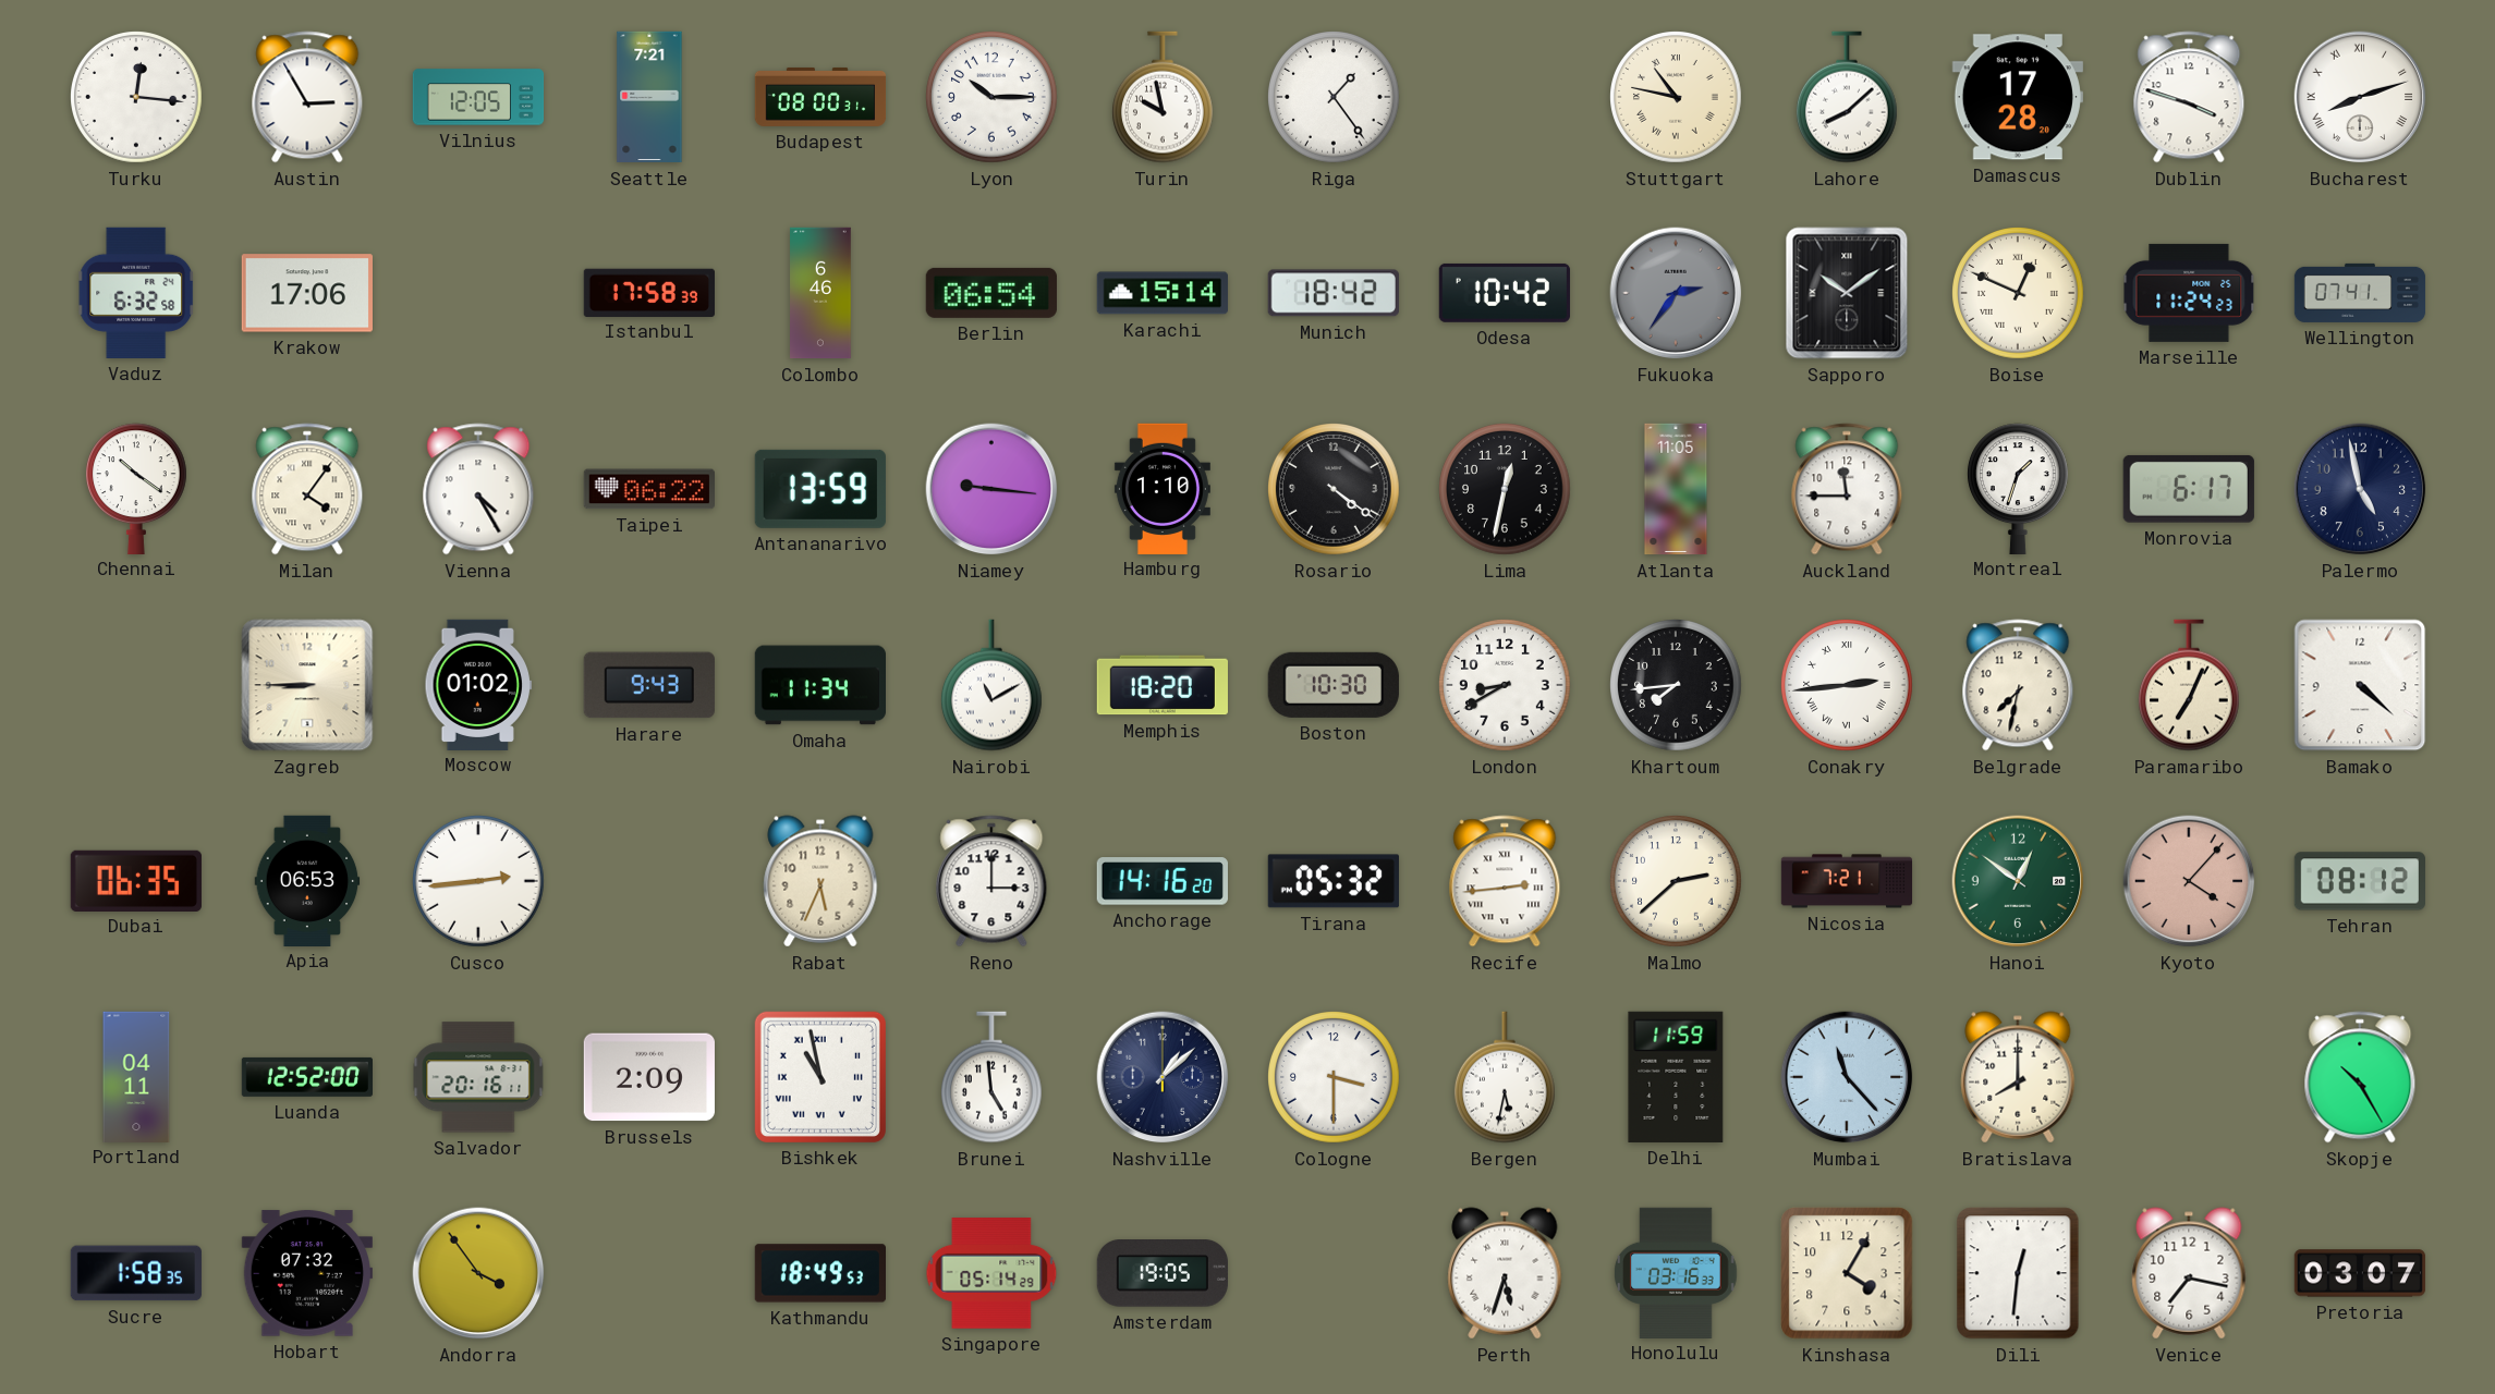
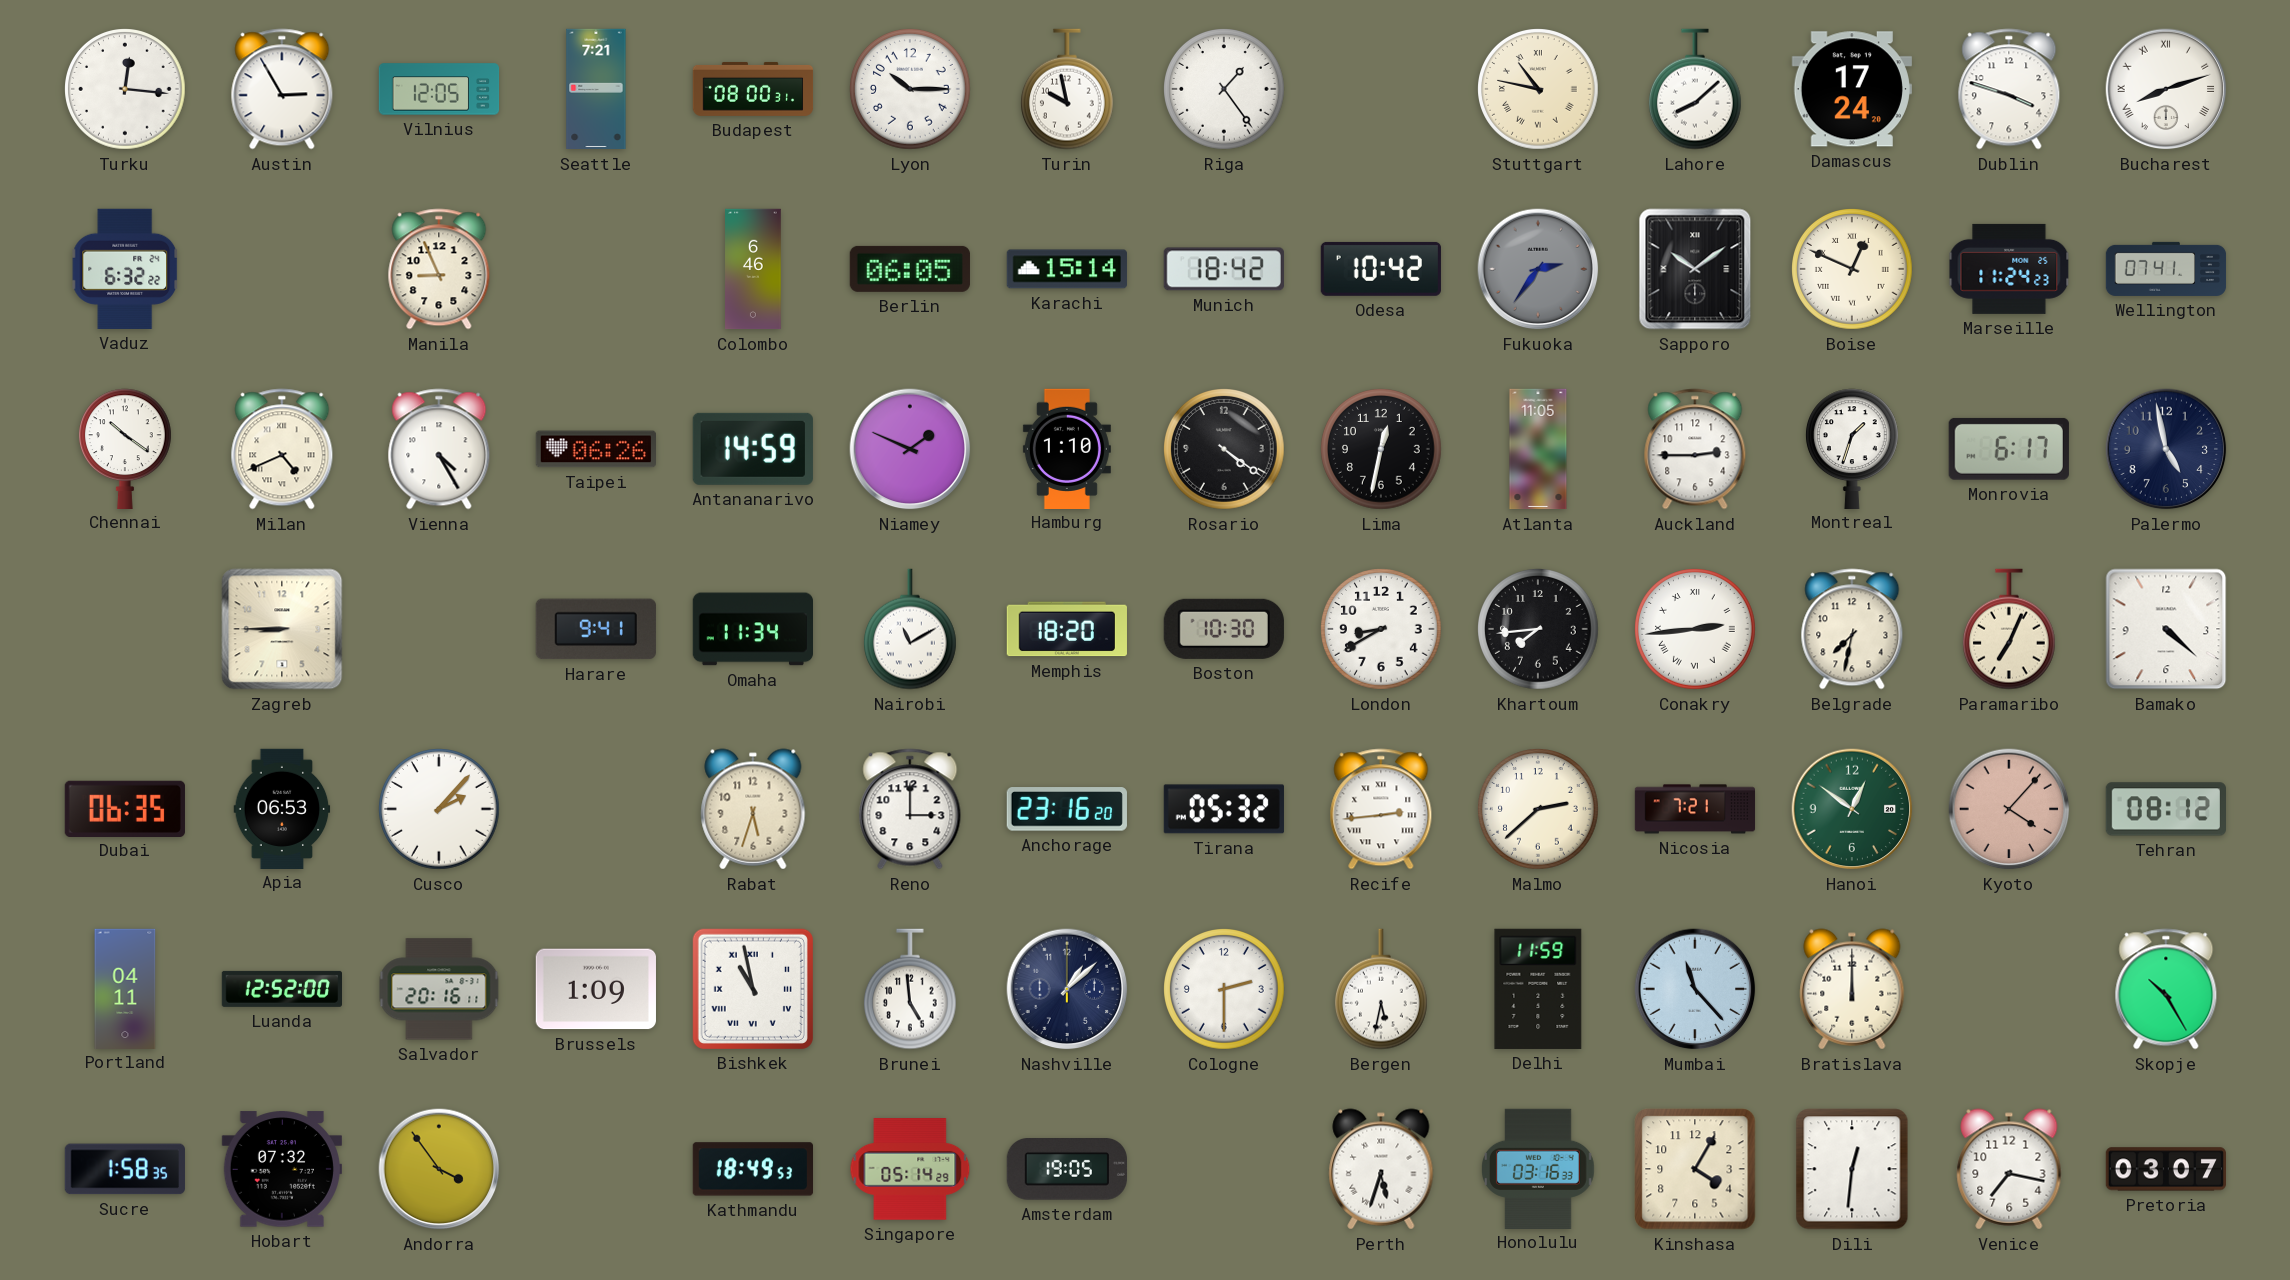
Damascus: 17:28 -> 17:24
Vaduz: 6:32:58 -> 6:32:22
Krakow: 17:06 -> none
Manila: none -> 8:56
Istanbul: 17:58 -> none
Berlin: 06:54 -> 06:05
Milan: 4:06 -> 4:41
Taipei: 06:22 -> 06:26
Antananarivo: 13:59 -> 14:59
Niamey: 9:16 -> 1:49
Auckland: 11:45 -> 2:45
Moscow: 01:02 -> none
Harare: 9:43 -> 9:41
Cusco: 2:44 -> 2:07
Rabat: 5:34 -> 5:33
Anchorage: 14:16 -> 23:16
Brussels: 2:09 -> 1:09
Cologne: 3:30 -> 2:30
Bratislava: 8:00 -> 12:00
